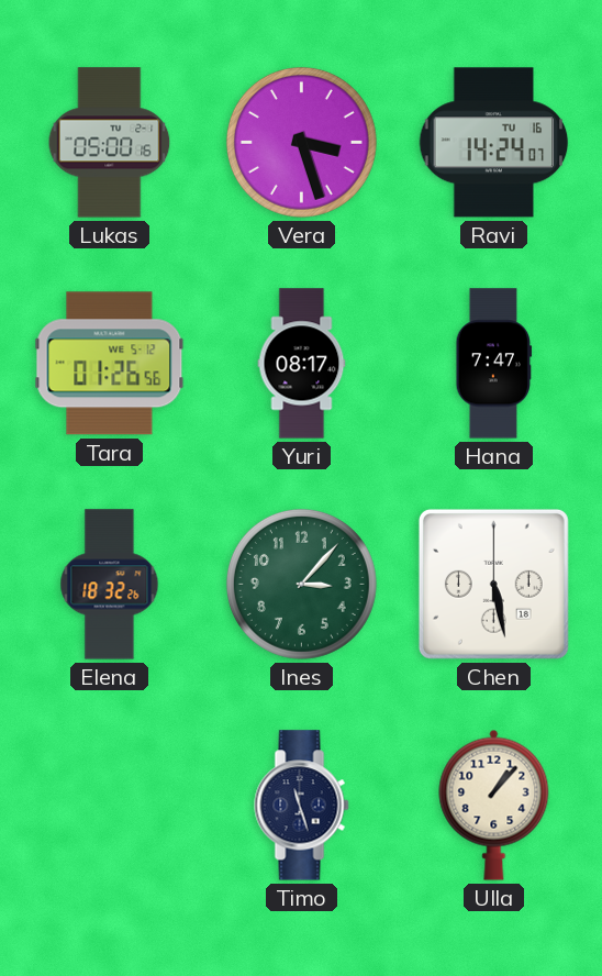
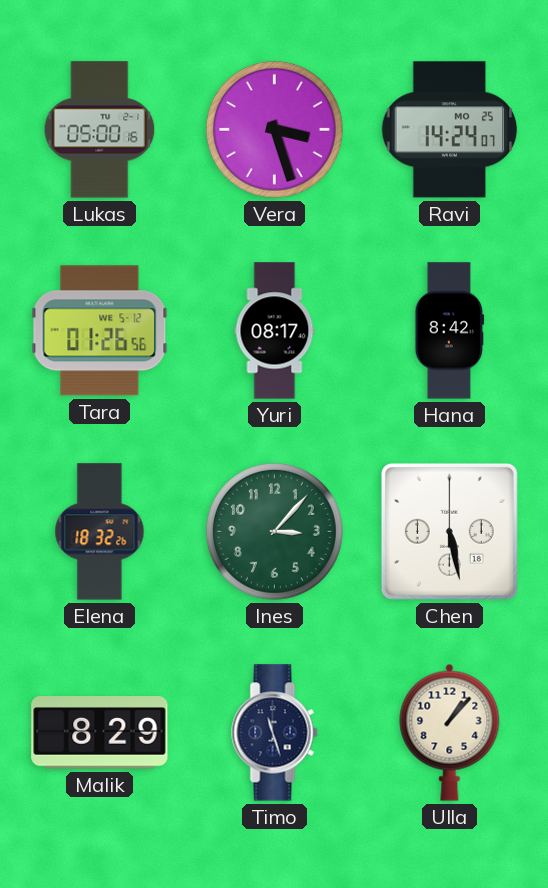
Ravi date: TU 16 -> MO 25
Hana: 7:47 -> 8:42
Malik: none -> 8:29
